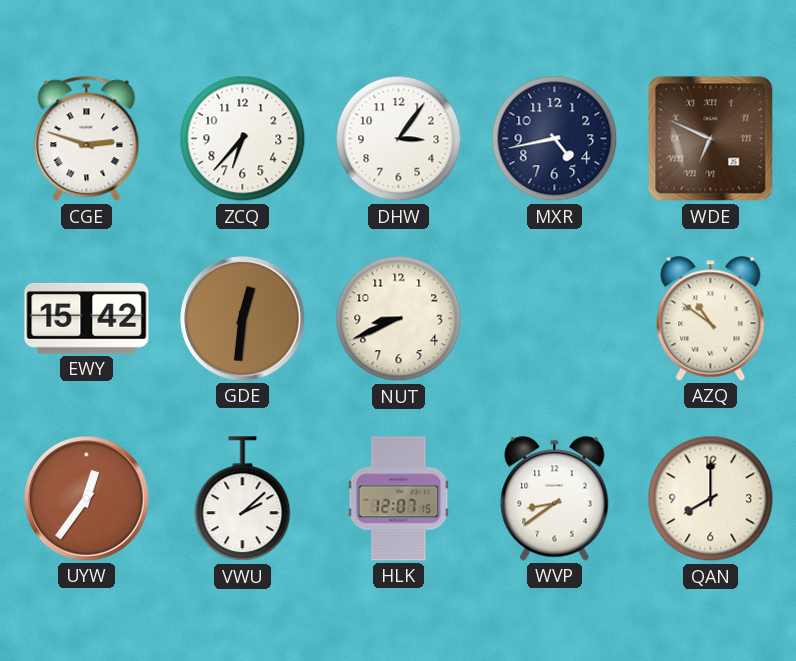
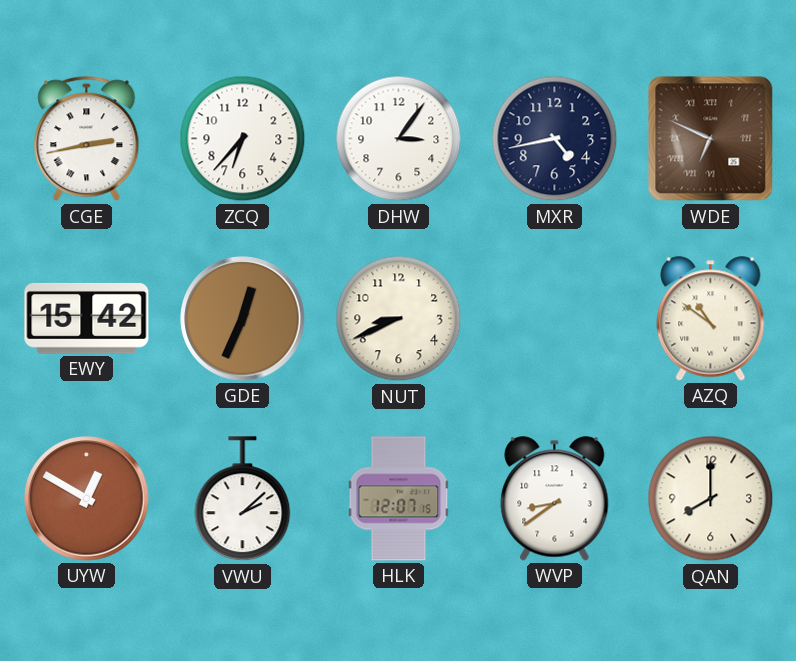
CGE: 2:48 -> 2:43
GDE: 12:31 -> 12:34
UYW: 12:36 -> 12:50
